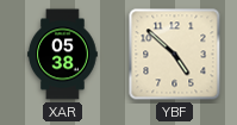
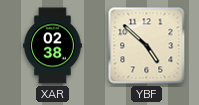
XAR: 05:38 -> 02:38
